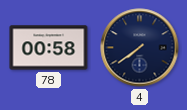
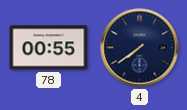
78: 00:58 -> 00:55
